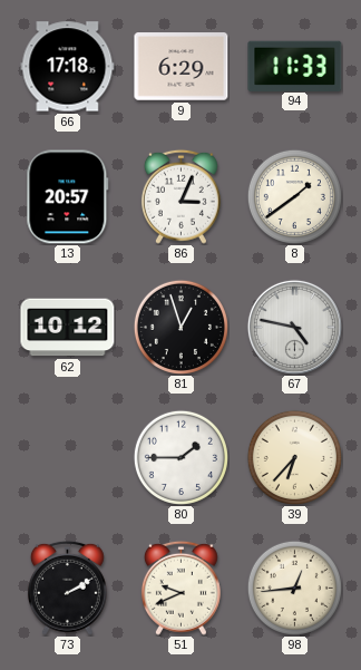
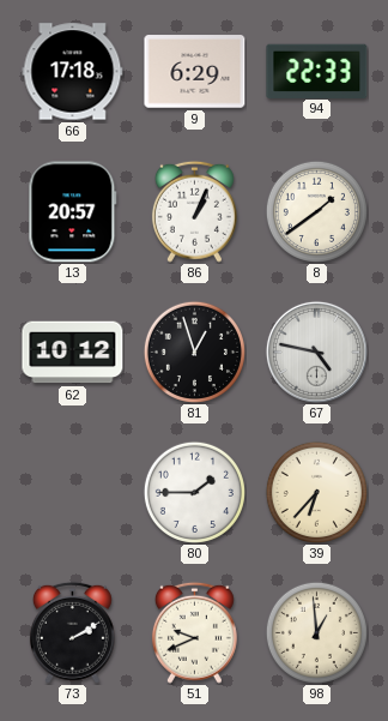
94: 11:33 -> 22:33
86: 3:04 -> 1:04
98: 12:44 -> 12:59
